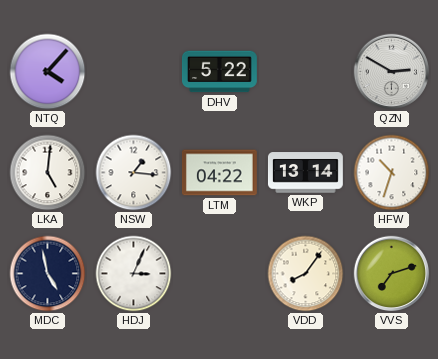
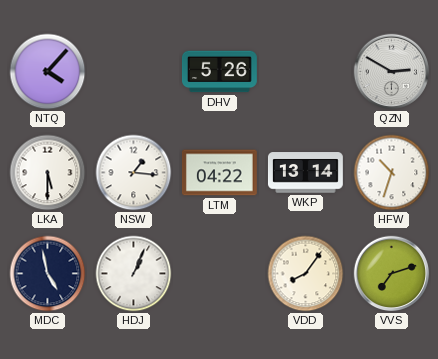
DHV: 5:22 -> 5:26
LKA: 5:01 -> 5:30
HDJ: 3:04 -> 1:04
